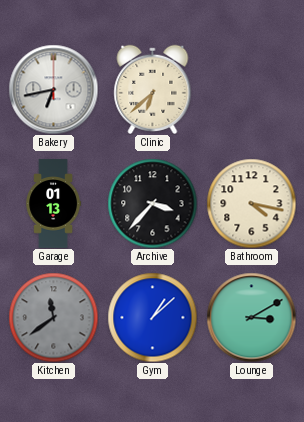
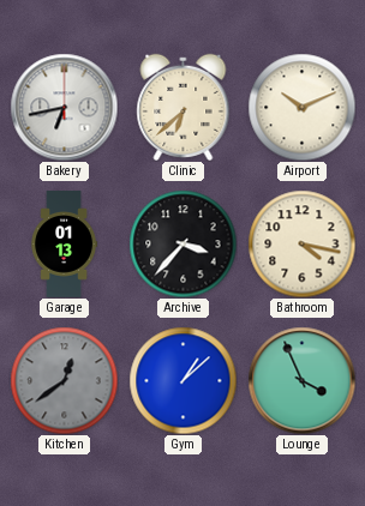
Airport: none -> 10:11
Kitchen: 11:39 -> 12:39
Lounge: 3:10 -> 3:56
